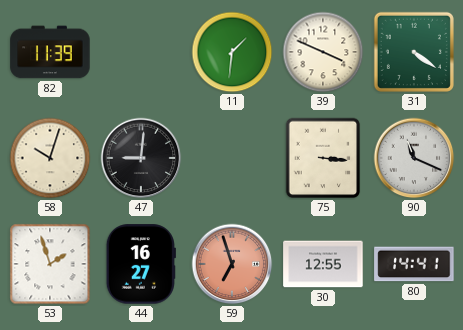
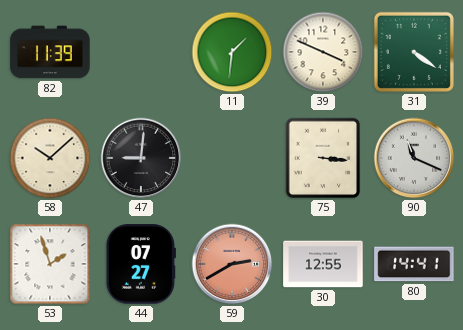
58: 10:03 -> 10:08
44: 16:27 -> 07:27
59: 6:57 -> 2:40
